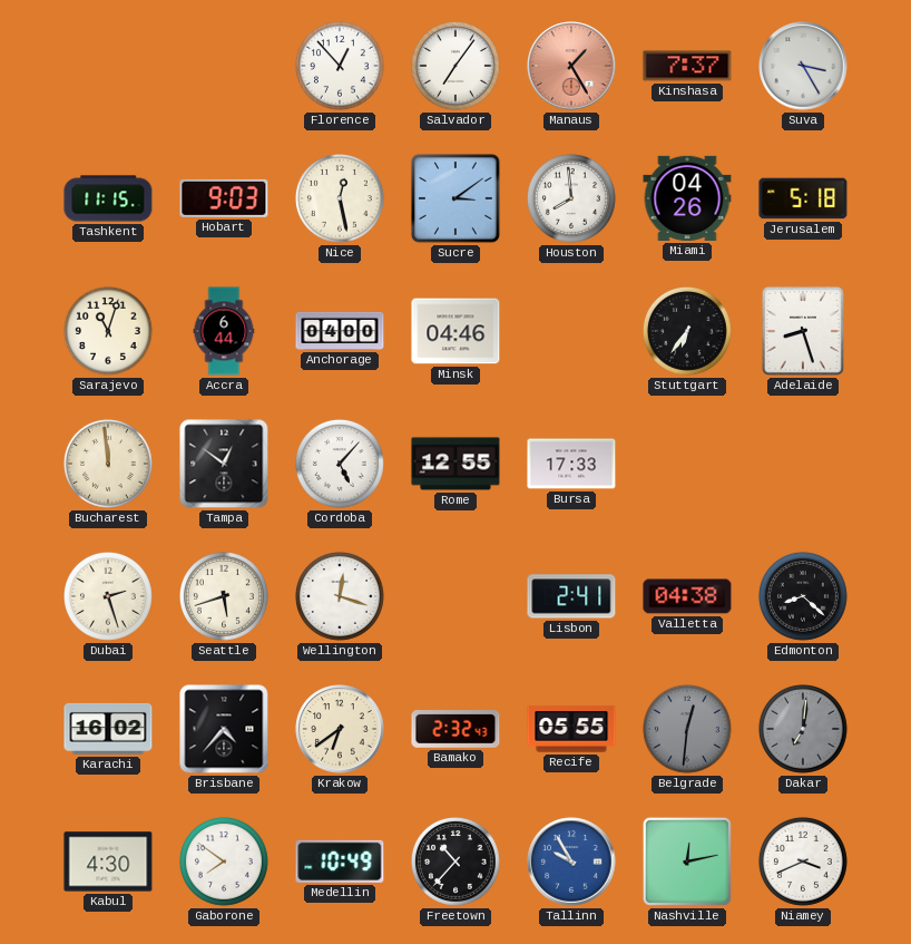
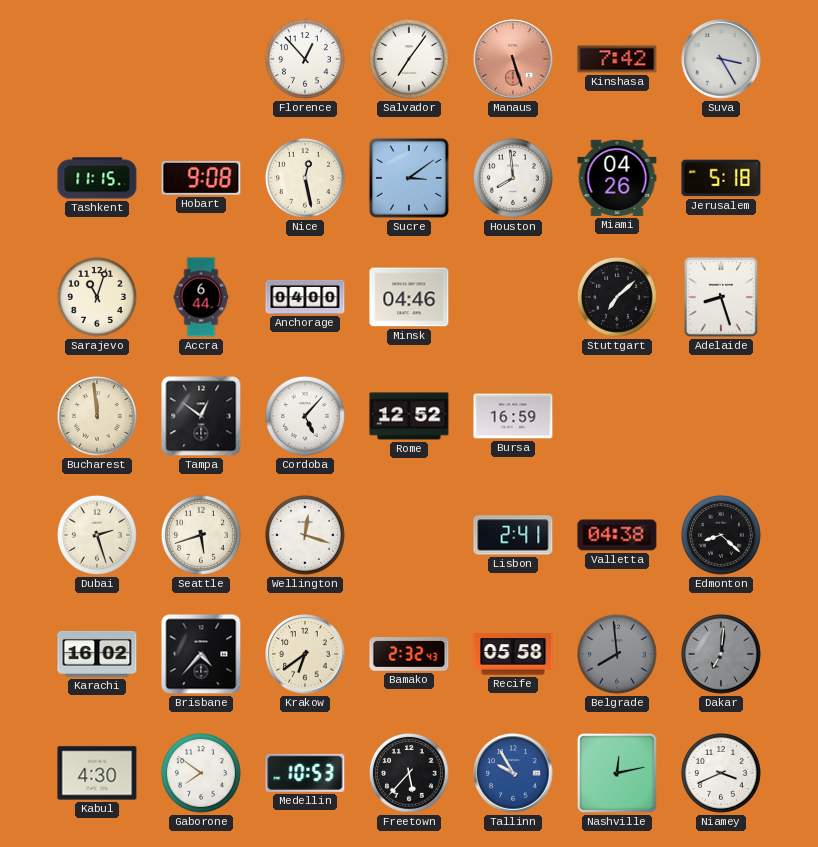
Manaus: 1:25 -> 5:27
Kinshasa: 7:37 -> 7:42
Hobart: 9:03 -> 9:08
Stuttgart: 6:36 -> 7:08
Rome: 12:55 -> 12:52
Bursa: 17:33 -> 16:59
Recife: 05:55 -> 05:58
Belgrade: 12:31 -> 7:59
Medellin: 10:49 -> 10:53
Freetown: 10:37 -> 5:37
